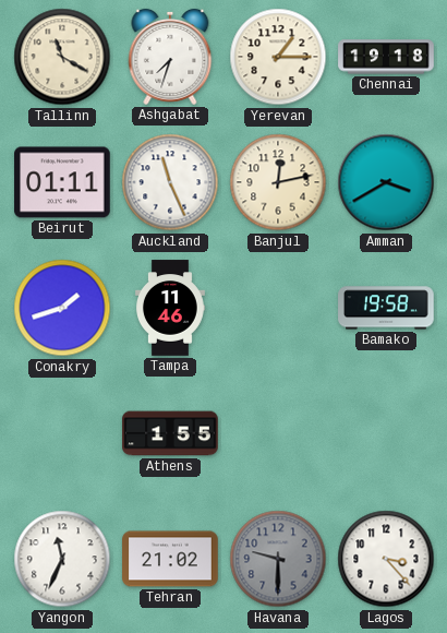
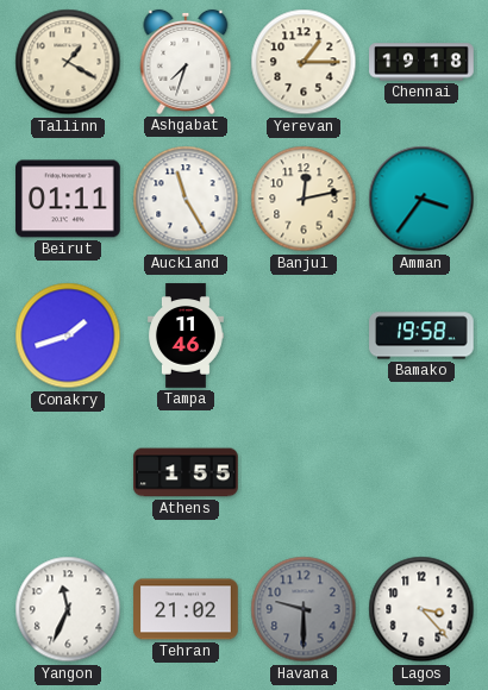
Tallinn: 11:20 -> 1:20
Auckland: 11:26 -> 11:25
Amman: 3:40 -> 3:36
